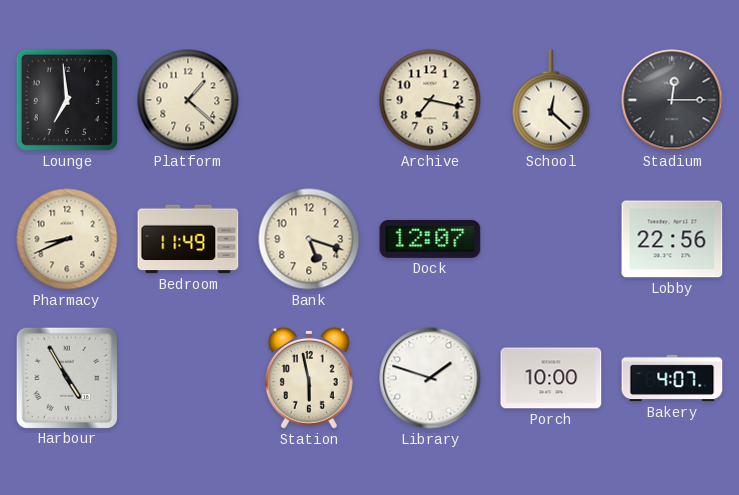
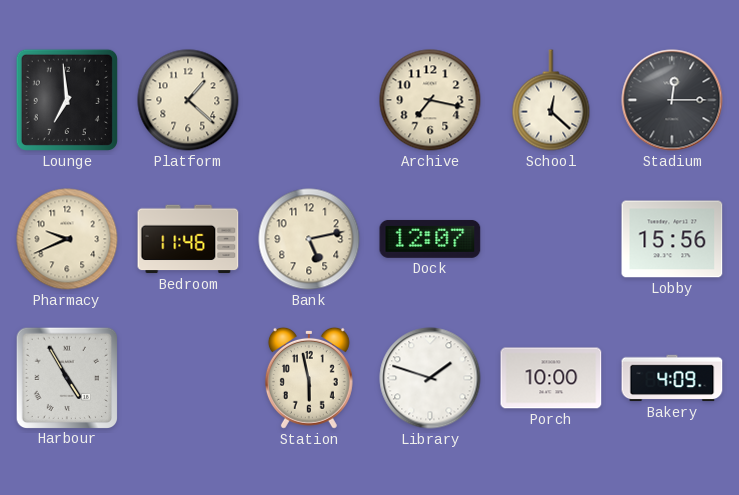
Pharmacy: 8:41 -> 9:41
Bedroom: 11:49 -> 11:46
Bank: 5:18 -> 5:13
Lobby: 22:56 -> 15:56
Bakery: 4:07 -> 4:09
